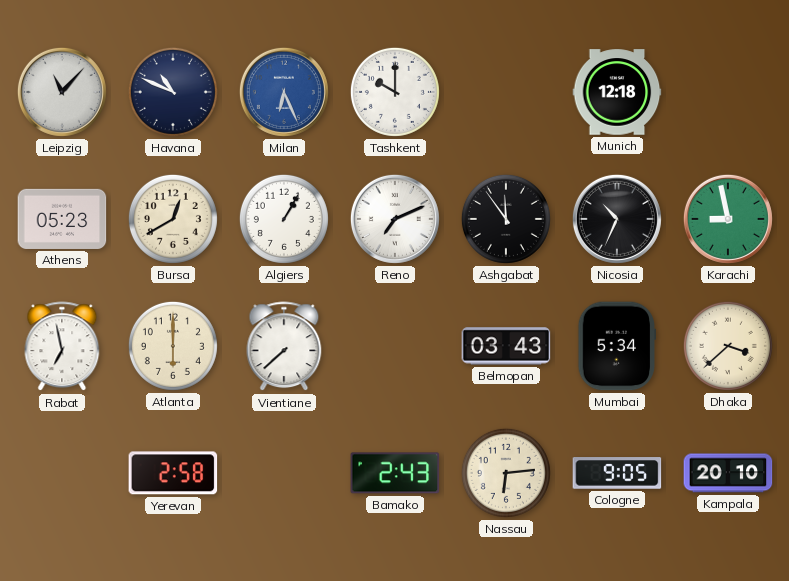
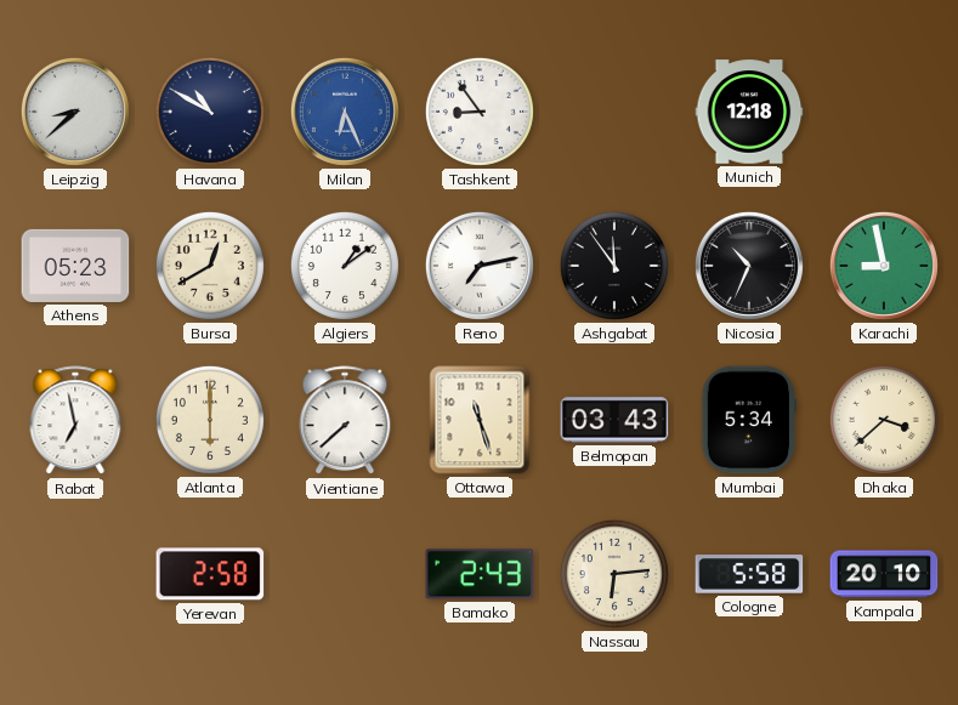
Leipzig: 11:07 -> 8:38
Havana: 10:49 -> 10:50
Tashkent: 10:00 -> 8:54
Algiers: 1:05 -> 1:09
Reno: 7:11 -> 7:13
Ottawa: none -> 11:27
Cologne: 9:05 -> 5:58
